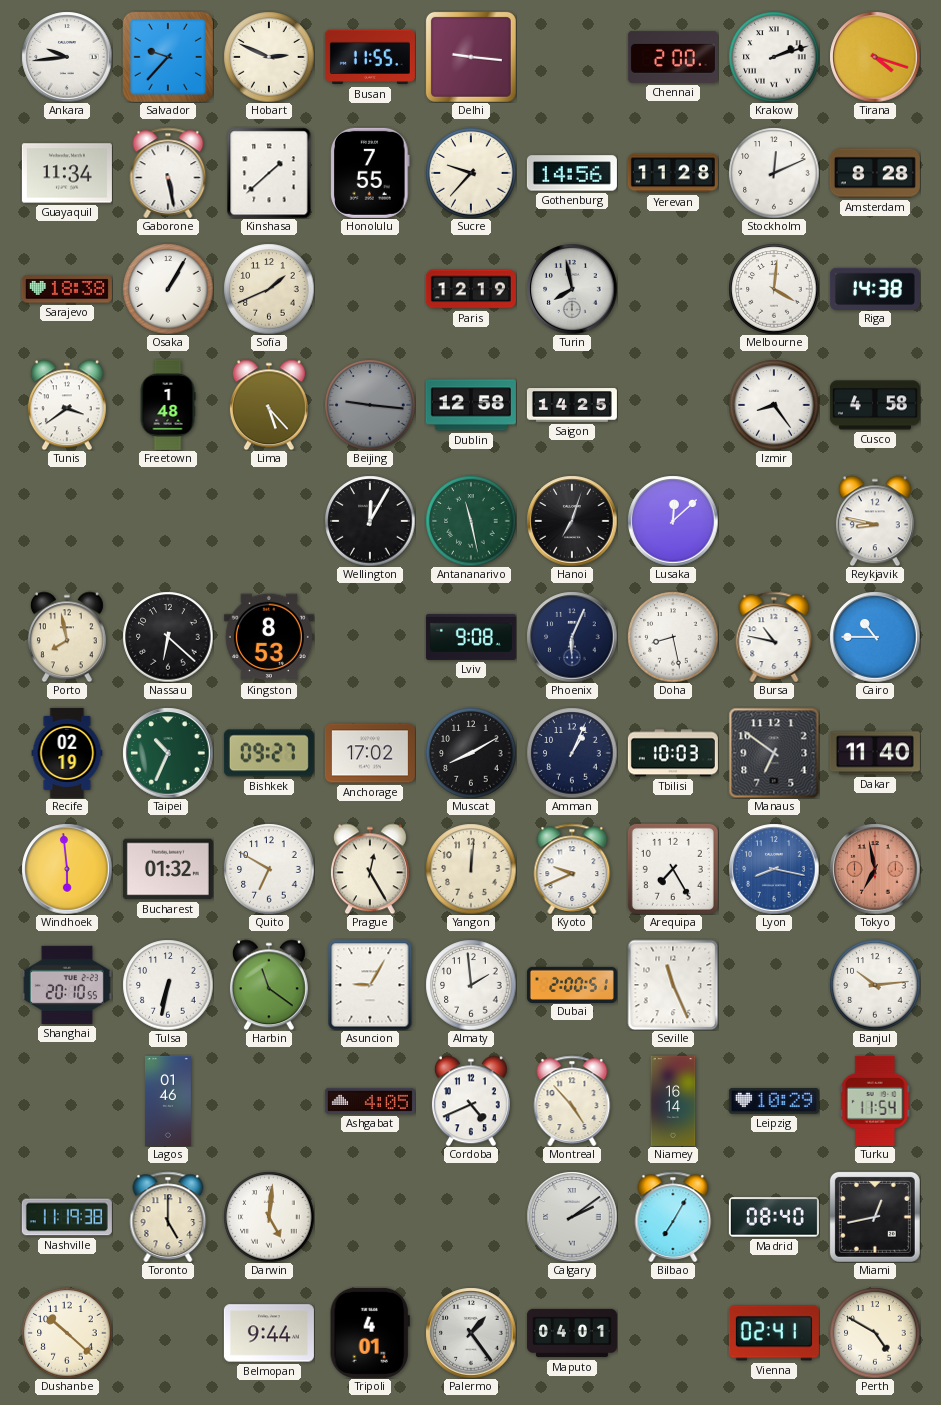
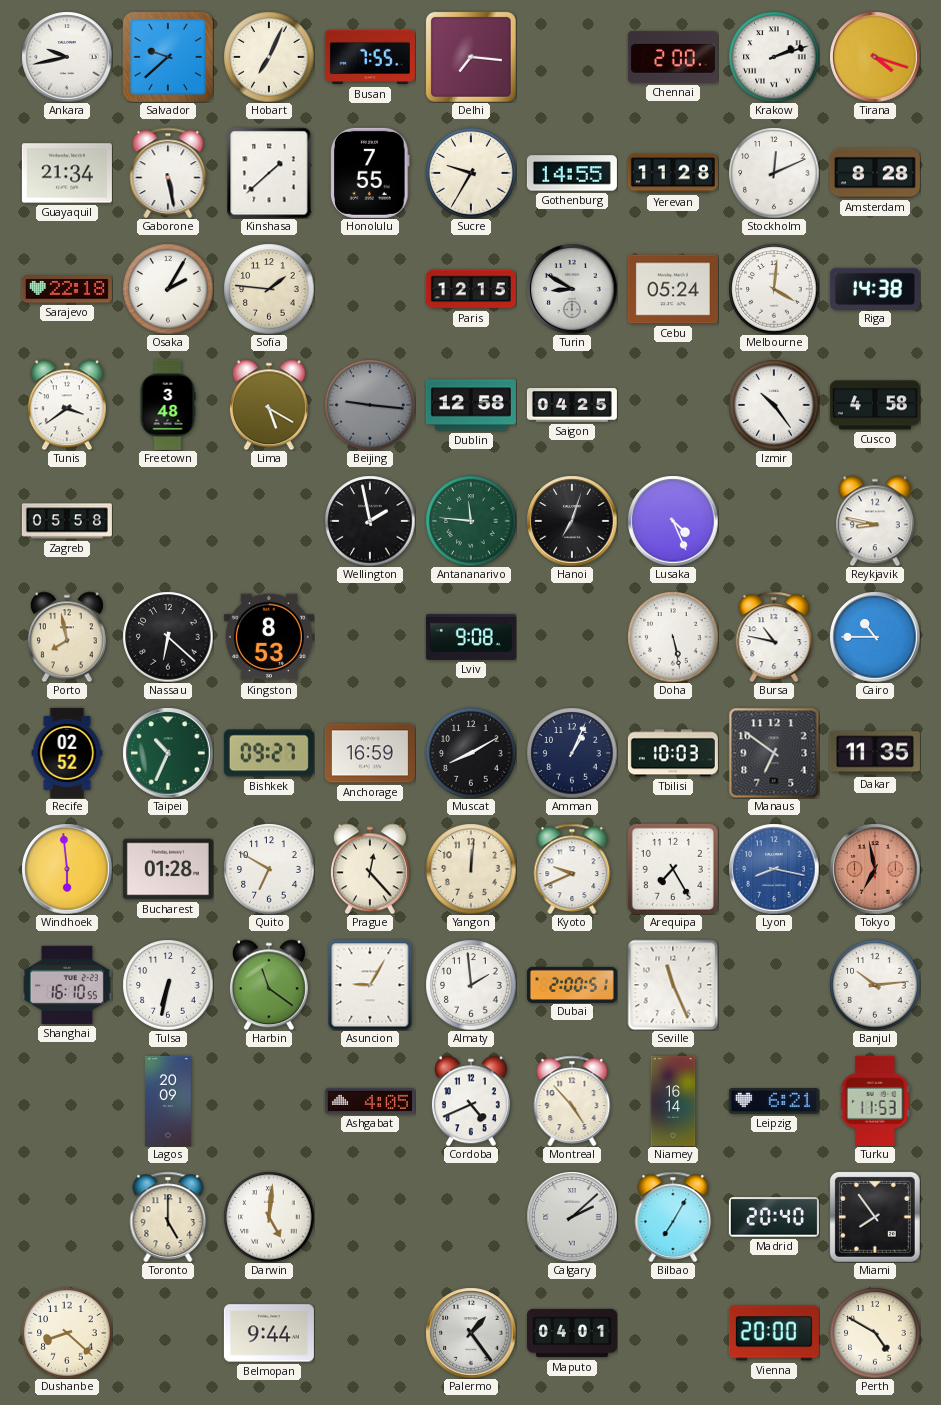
Ankara: 9:44 -> 9:43
Salvador: 9:37 -> 9:38
Hobart: 2:49 -> 7:04
Busan: 11:55 -> 7:55
Delhi: 9:16 -> 7:16
Guayaquil: 11:34 -> 21:34
Sucre: 9:37 -> 9:35
Gothenburg: 14:56 -> 14:55
Sarajevo: 18:38 -> 22:18
Osaka: 1:05 -> 2:05
Sofia: 1:41 -> 1:46
Paris: 12:19 -> 12:15
Turin: 7:58 -> 8:50
Cebu: none -> 05:24
Freetown: 1:48 -> 3:48
Lima: 5:23 -> 5:20
Saigon: 14:25 -> 04:25
Izmir: 8:24 -> 10:24
Zagreb: none -> 05:58
Wellington: 12:05 -> 1:58
Antananarivo: 11:28 -> 11:46
Lusaka: 12:08 -> 4:26
Phoenix: 6:04 -> none
Doha: 8:28 -> 5:28
Recife: 02:19 -> 02:52
Anchorage: 17:02 -> 16:59
Dakar: 11:40 -> 11:35
Bucharest: 01:32 -> 01:28
Prague: 12:25 -> 12:23
Shanghai: 20:10 -> 16:10
Lagos: 01:46 -> 20:09
Leipzig: 10:29 -> 6:21
Turku: 11:54 -> 11:53
Nashville: 11:19 -> none
Calgary: 2:09 -> 2:08
Madrid: 08:40 -> 20:40
Miami: 12:43 -> 7:54
Dushanbe: 10:22 -> 8:22
Tripoli: 4:01 -> none
Vienna: 02:41 -> 20:00
